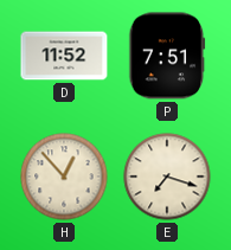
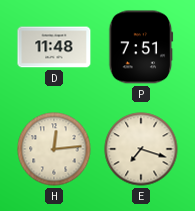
D: 11:52 -> 11:48
H: 12:53 -> 12:14
